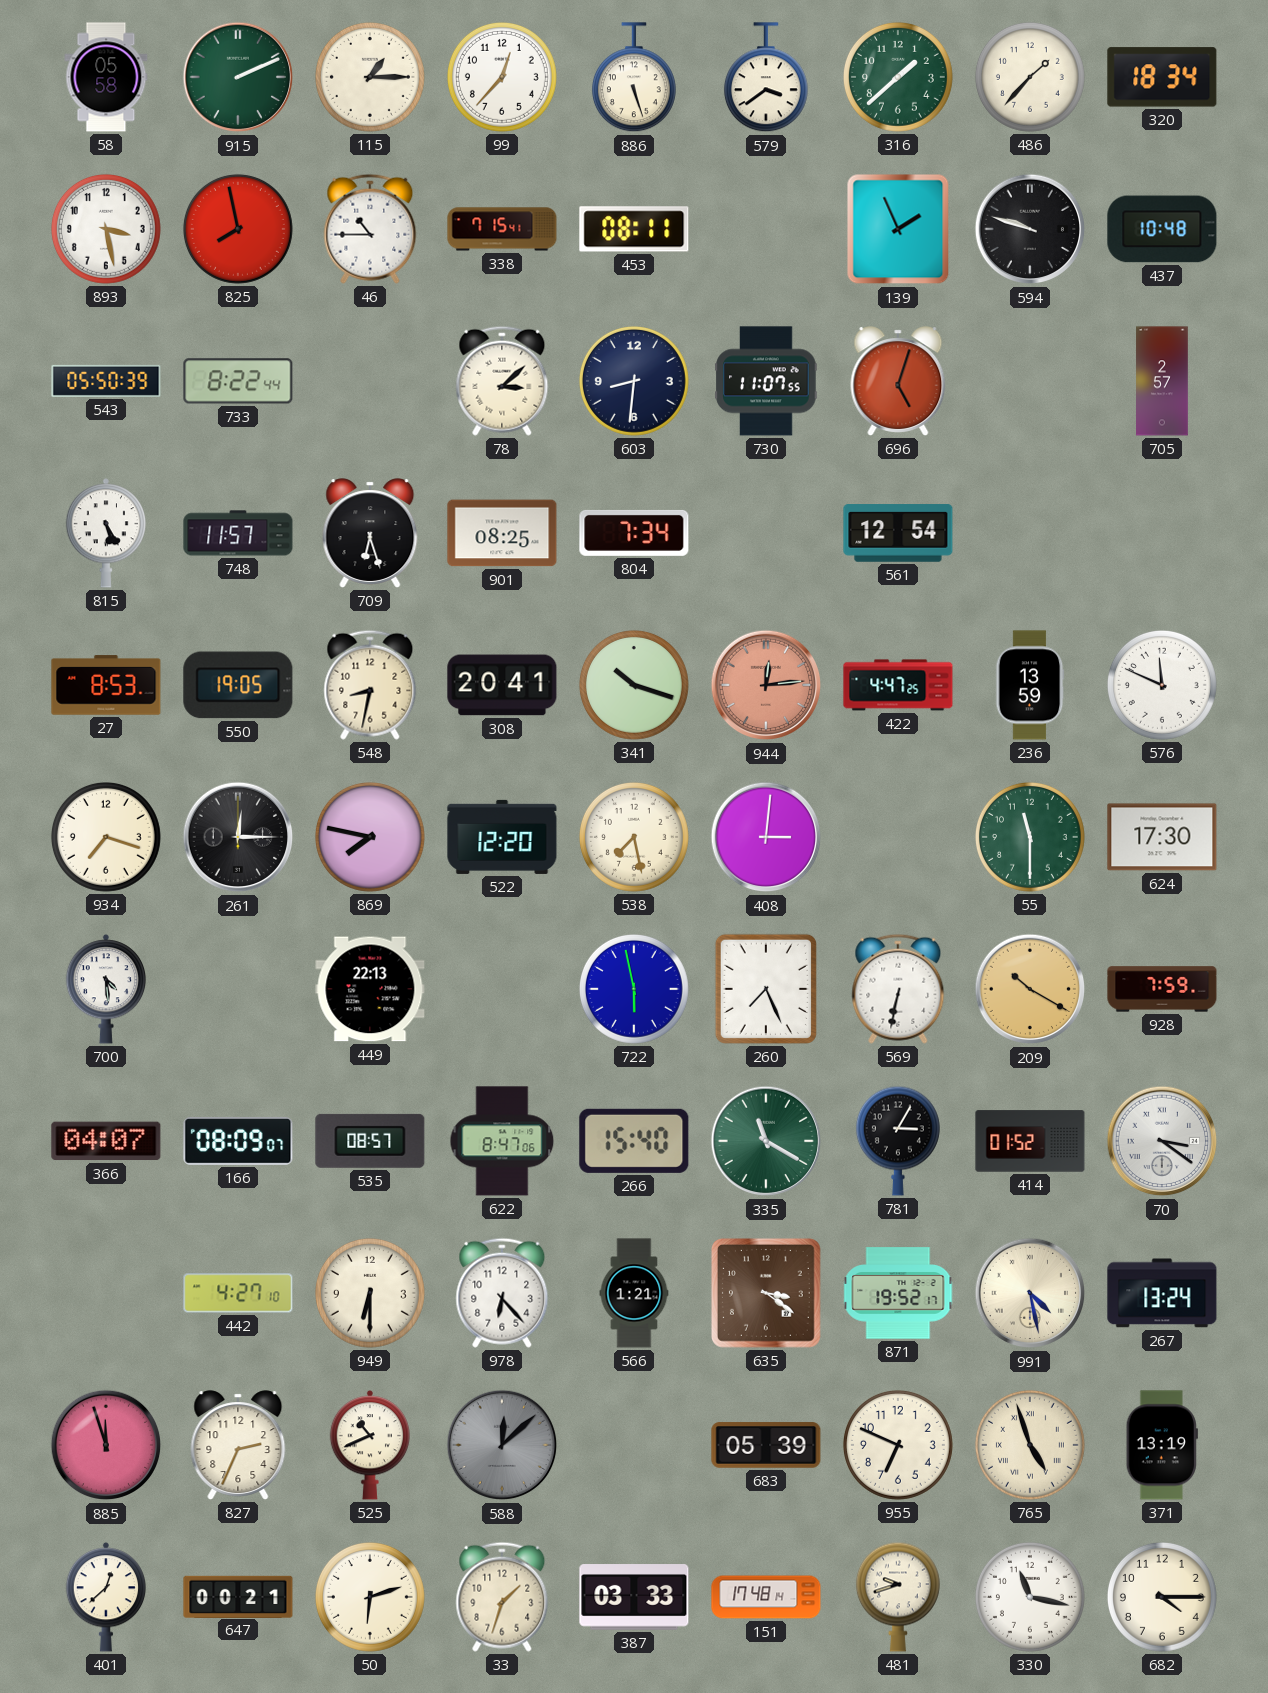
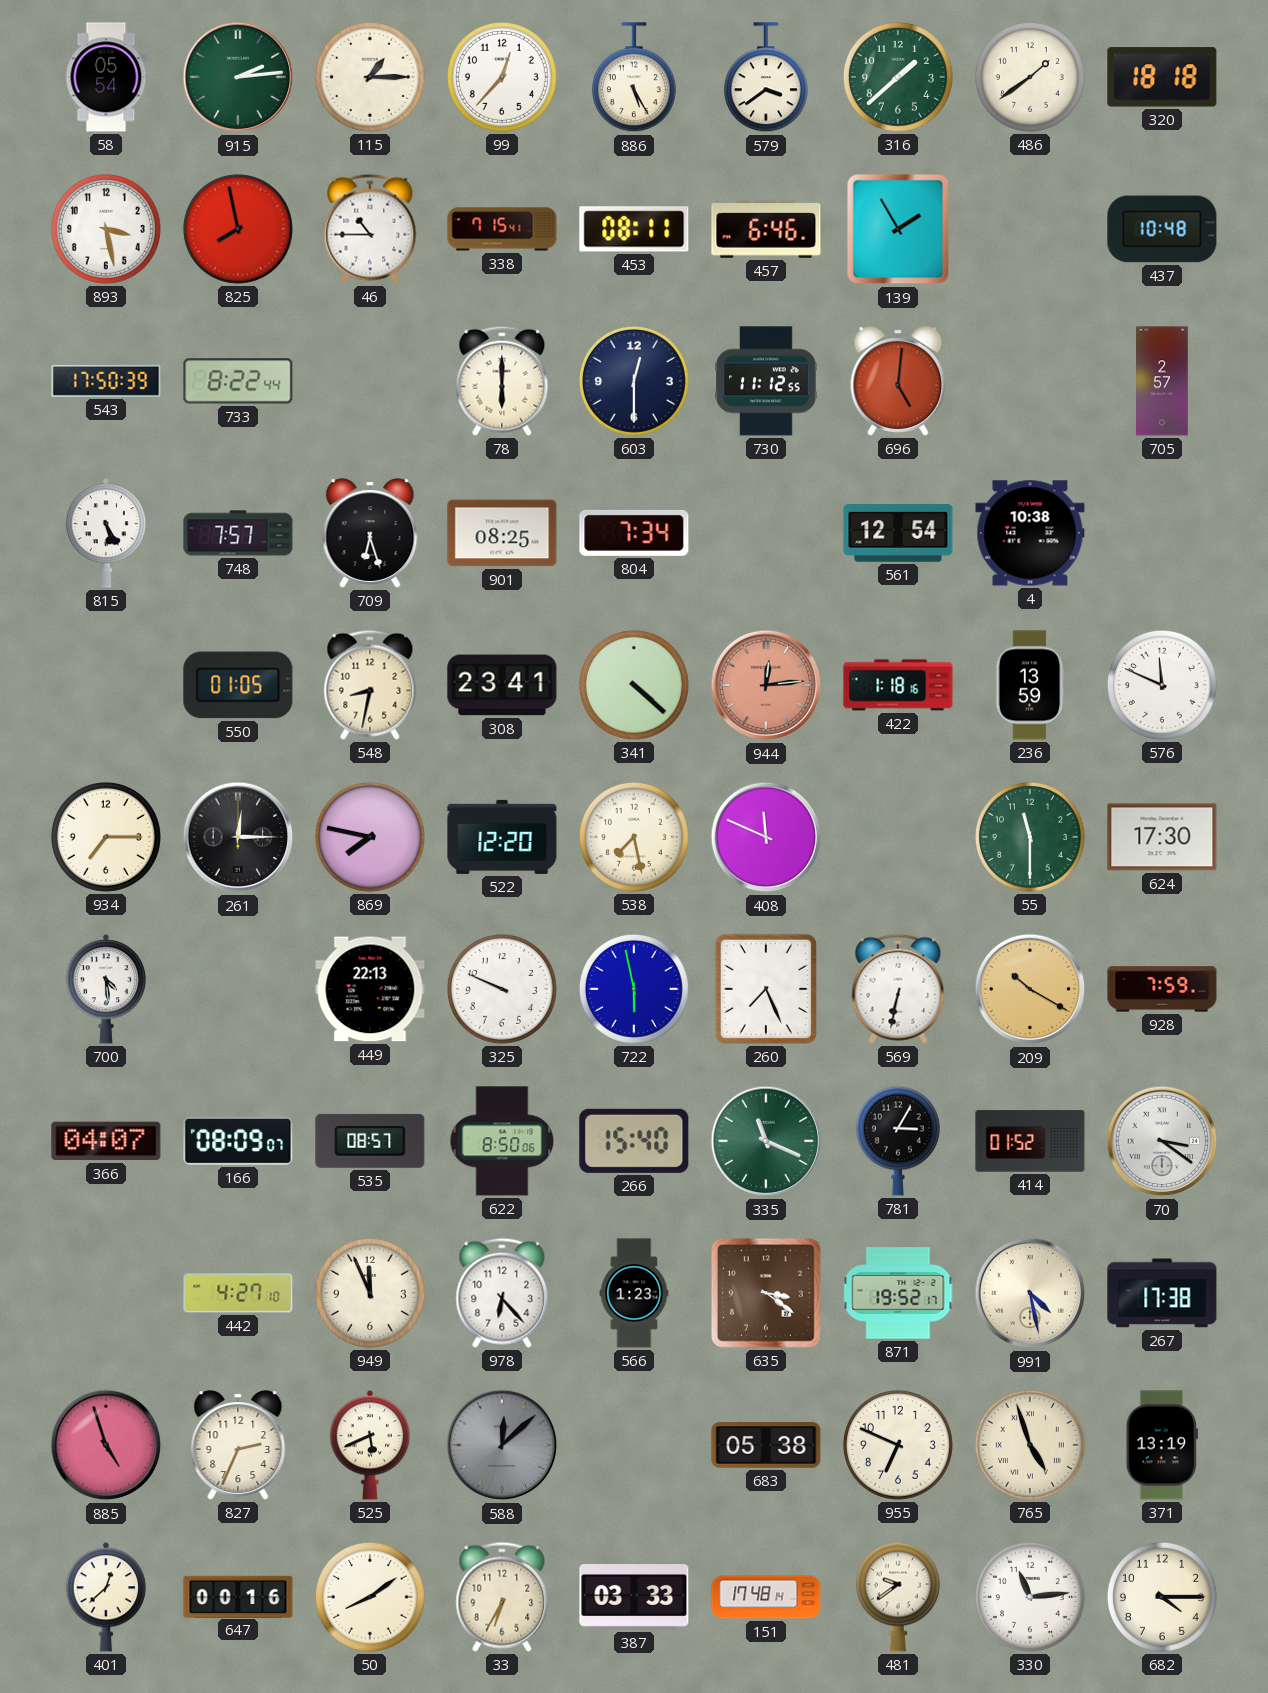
58: 05:58 -> 05:54
915: 2:11 -> 2:14
886: 5:27 -> 5:25
486: 1:37 -> 1:39
320: 18:34 -> 18:18
457: none -> 6:46
139: 1:56 -> 1:55
594: 9:48 -> none
543: 05:50 -> 17:50
78: 3:08 -> 6:00
603: 8:31 -> 12:30
730: 11:07 -> 11:12
696: 5:03 -> 5:01
748: 11:57 -> 7:57
4: none -> 10:38
27: 8:53 -> none
550: 19:05 -> 01:05
308: 20:41 -> 23:41
341: 10:18 -> 4:22
422: 4:47 -> 1:18
934: 7:18 -> 7:15
408: 3:01 -> 11:49
325: none -> 9:49
622: 8:47 -> 8:50
335: 11:20 -> 11:19
949: 6:30 -> 11:56
566: 1:21 -> 1:23
267: 13:24 -> 17:38
885: 11:57 -> 4:57
525: 10:41 -> 5:41
683: 05:39 -> 05:38
647: 00:21 -> 00:16
50: 6:12 -> 8:09
33: 1:33 -> 6:35
481: 9:42 -> 9:39
330: 11:17 -> 11:14
